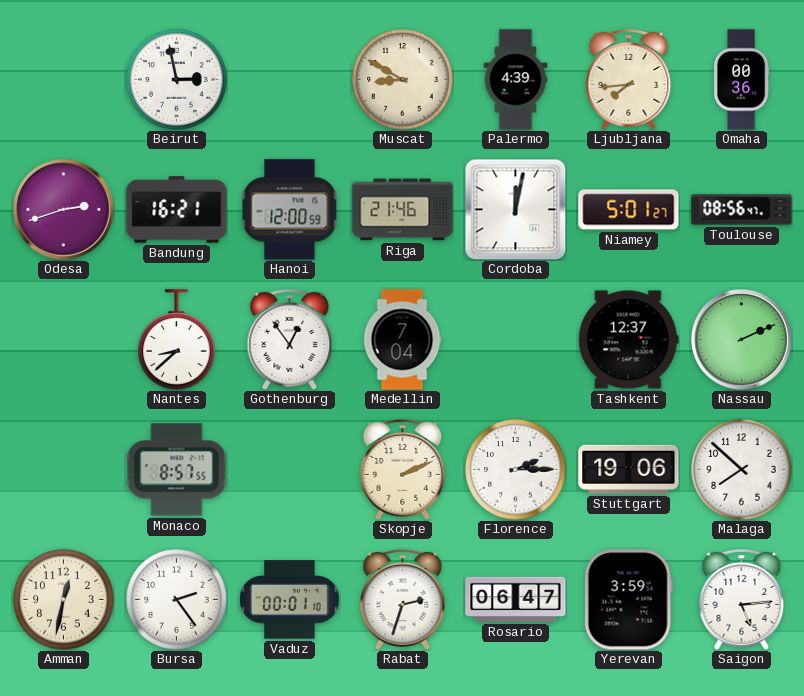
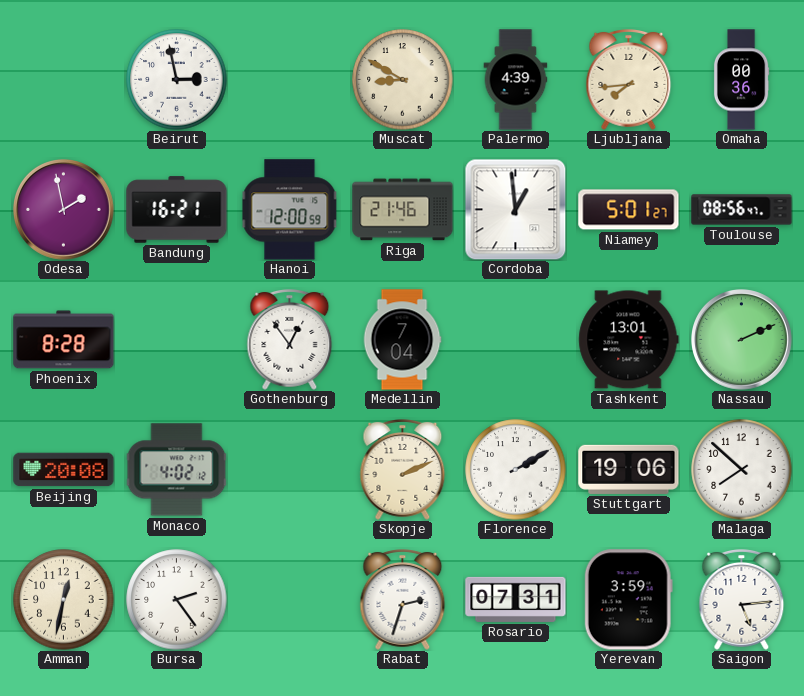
Odesa: 2:42 -> 1:58
Cordoba: 12:02 -> 12:59
Phoenix: none -> 8:28
Nantes: 8:38 -> none
Tashkent: 12:37 -> 13:01
Beijing: none -> 20:08
Monaco: 8:57 -> 4:02
Florence: 2:15 -> 2:10
Vaduz: 00:01 -> none
Rosario: 06:47 -> 07:31
